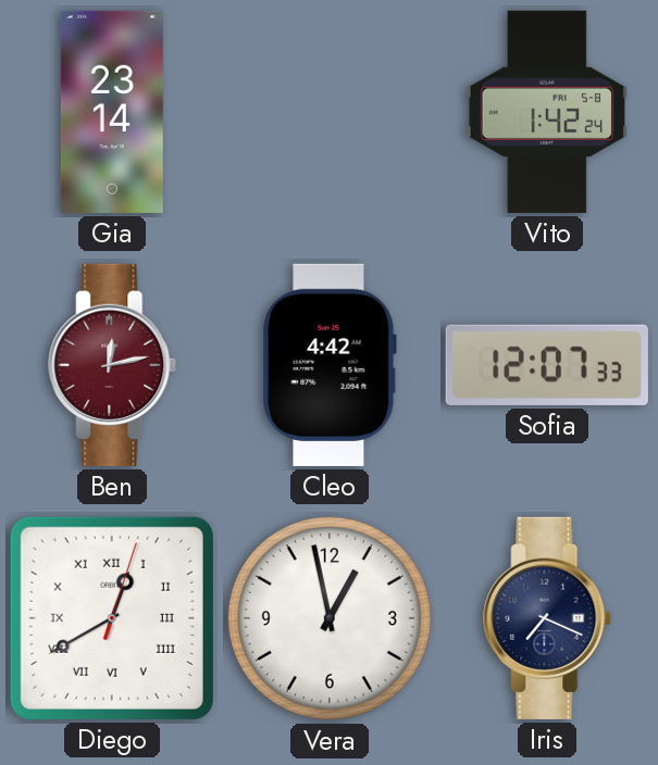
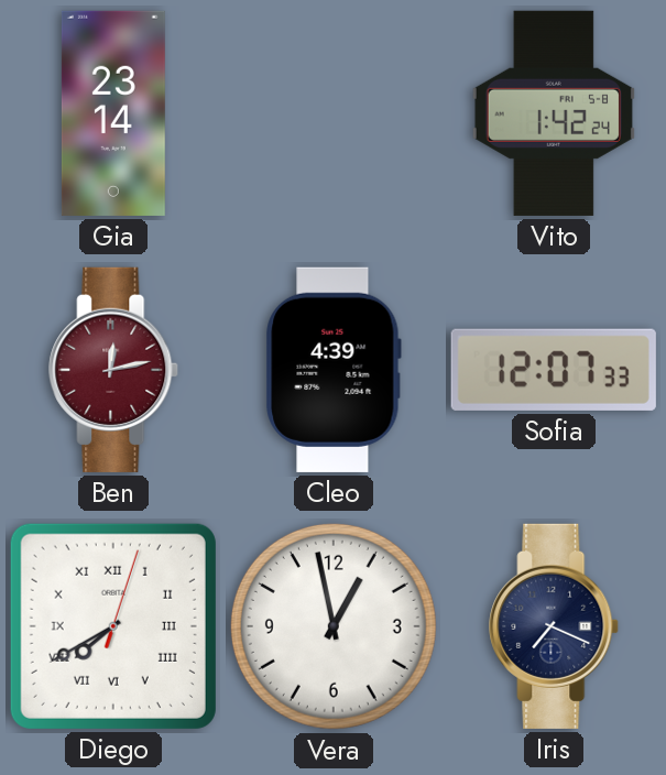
Cleo: 4:42 -> 4:39
Diego: 12:40 -> 7:40
